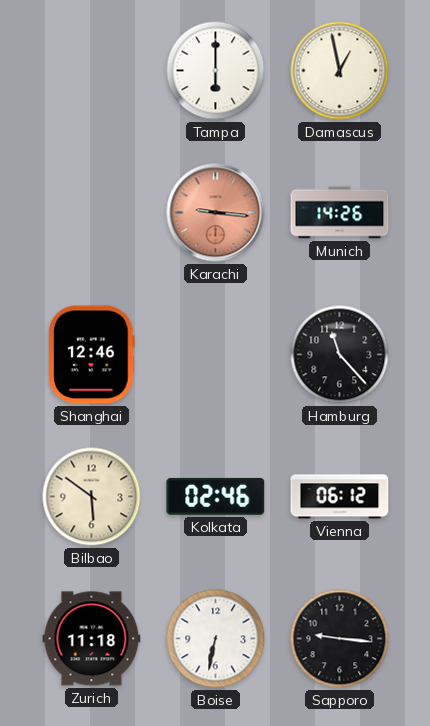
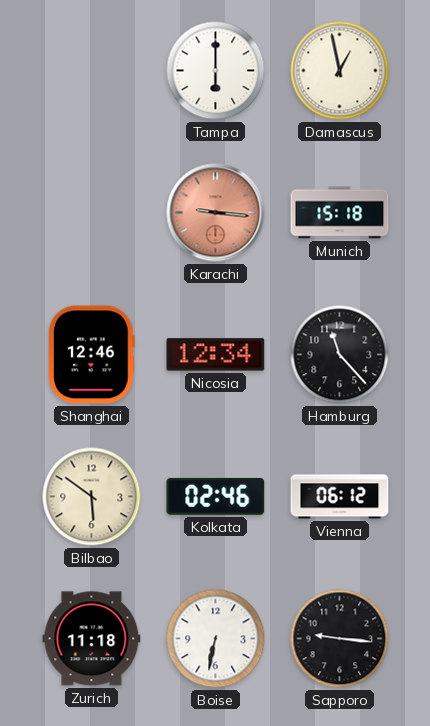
Munich: 14:26 -> 15:18
Nicosia: none -> 12:34
